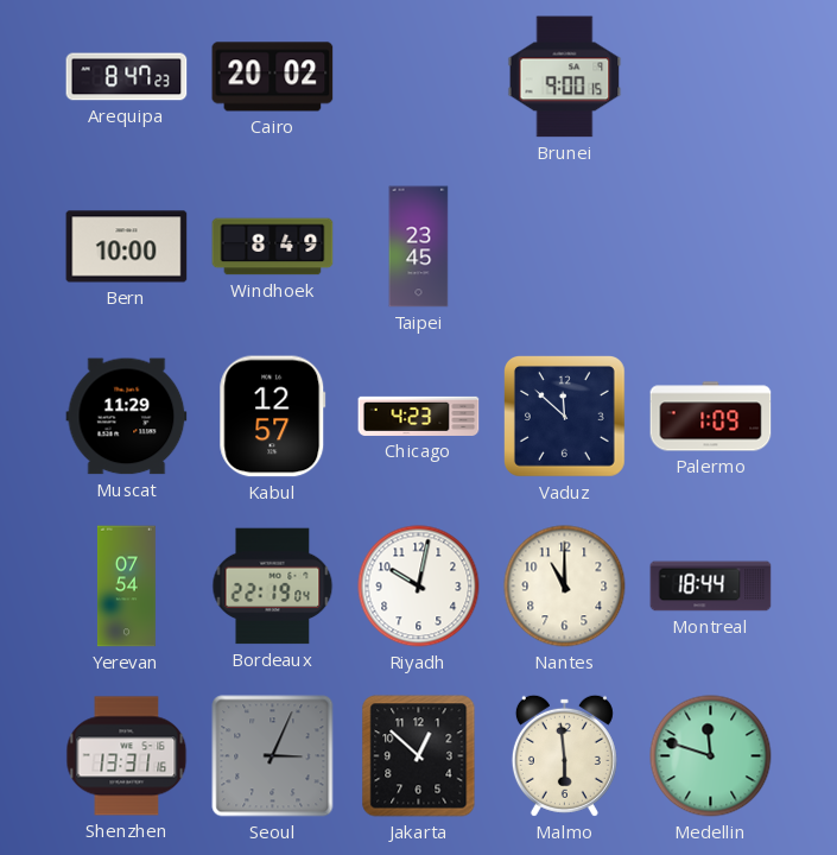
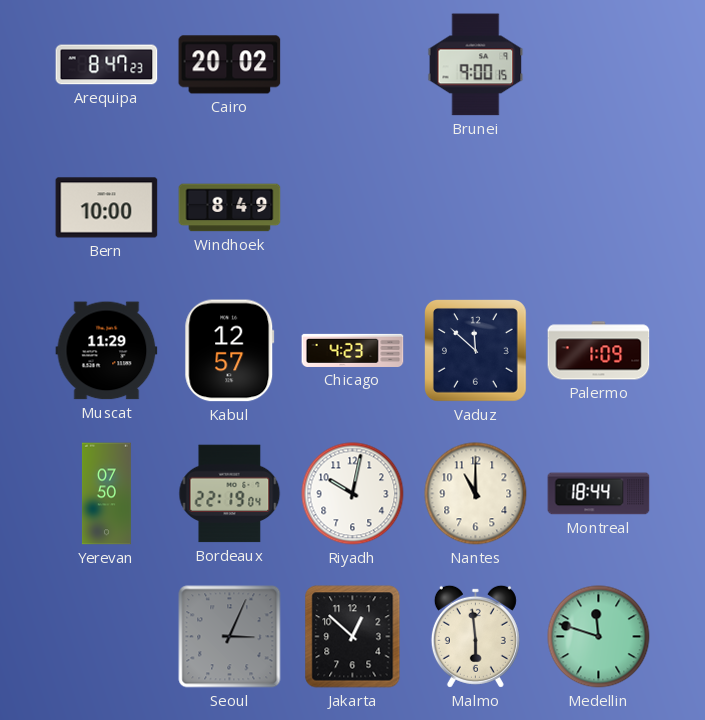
Taipei: 23:45 -> none
Yerevan: 07:54 -> 07:50
Shenzhen: 13:31 -> none
